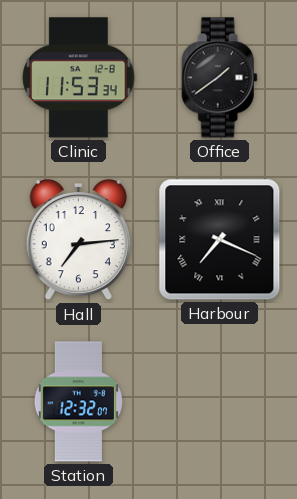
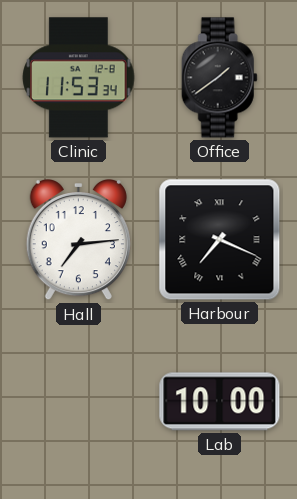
Station: 12:32 -> none
Lab: none -> 10:00
